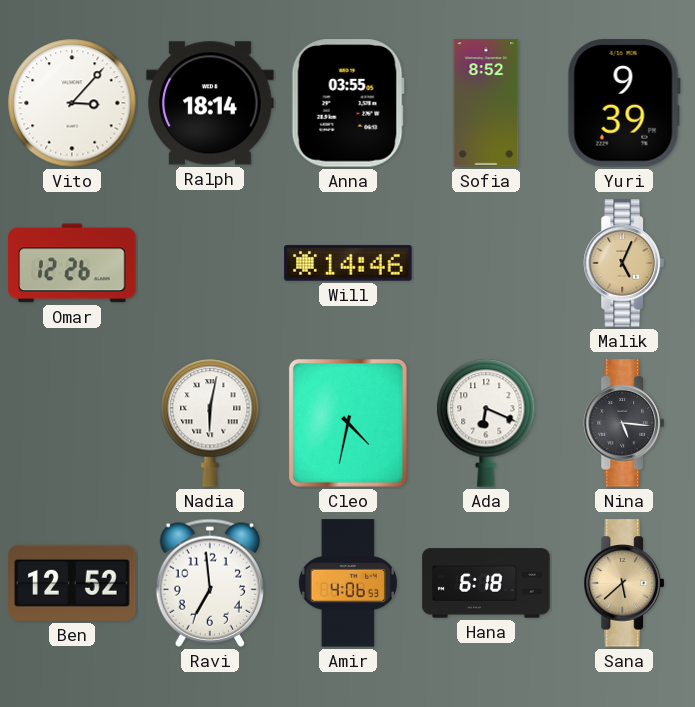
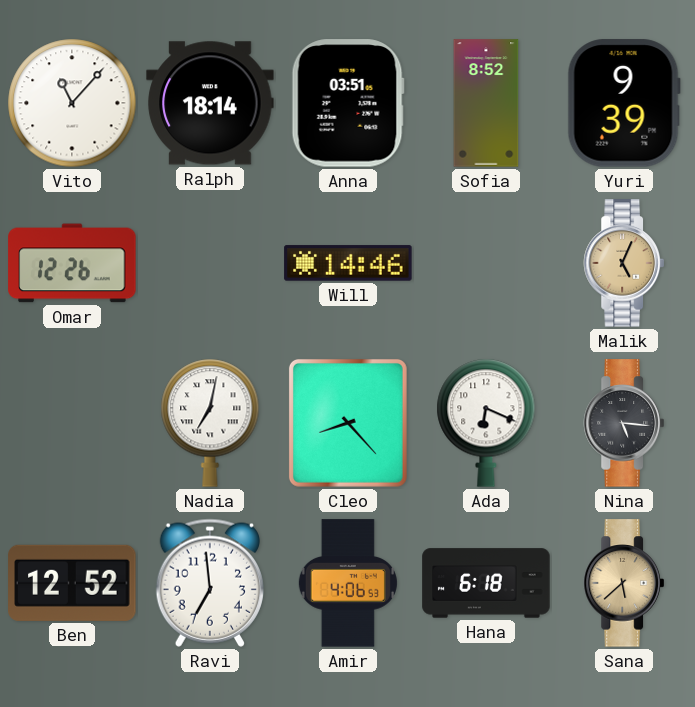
Vito: 3:07 -> 11:07
Anna: 03:55 -> 03:51
Nadia: 6:02 -> 7:02
Cleo: 4:32 -> 8:23
